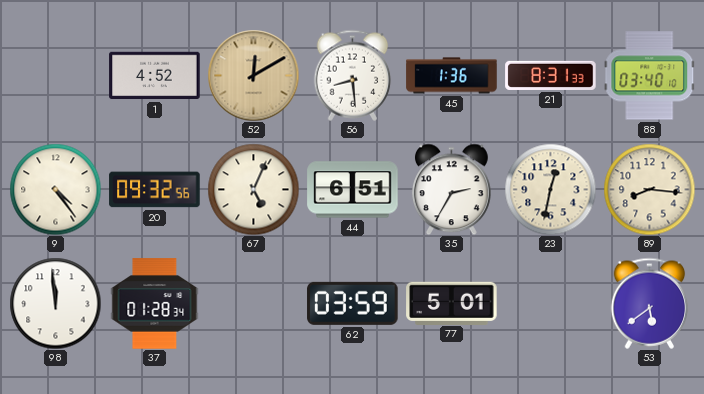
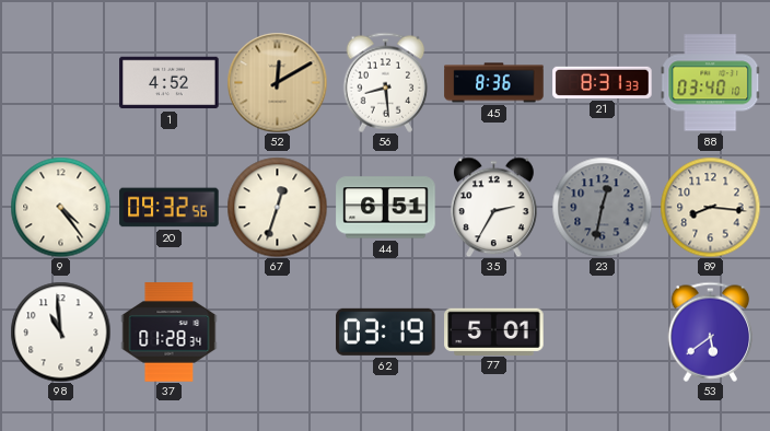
45: 1:36 -> 8:36
67: 5:04 -> 12:33
23 dial: cream -> grey
98: 11:59 -> 10:59
62: 03:59 -> 03:19
